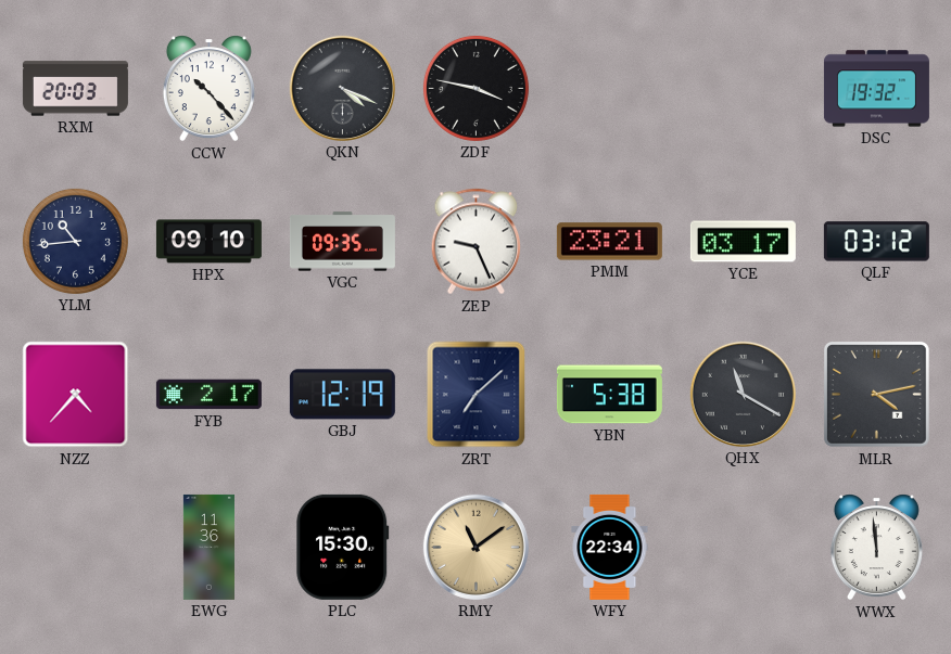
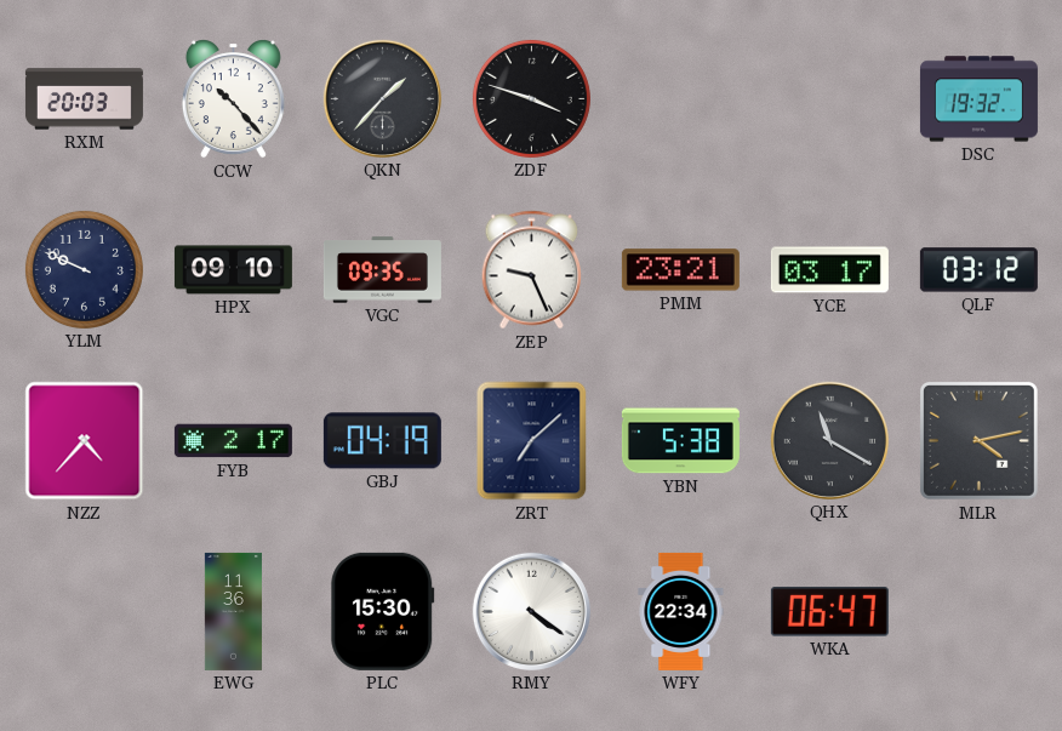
QKN: 4:19 -> 1:37
ZDF: 3:47 -> 3:48
YLM: 10:44 -> 9:49
GBJ: 12:19 -> 04:19
RMY: 11:09 -> 4:21
RMY dial: champagne -> white
WKA: none -> 06:47
WWX: 11:59 -> none
